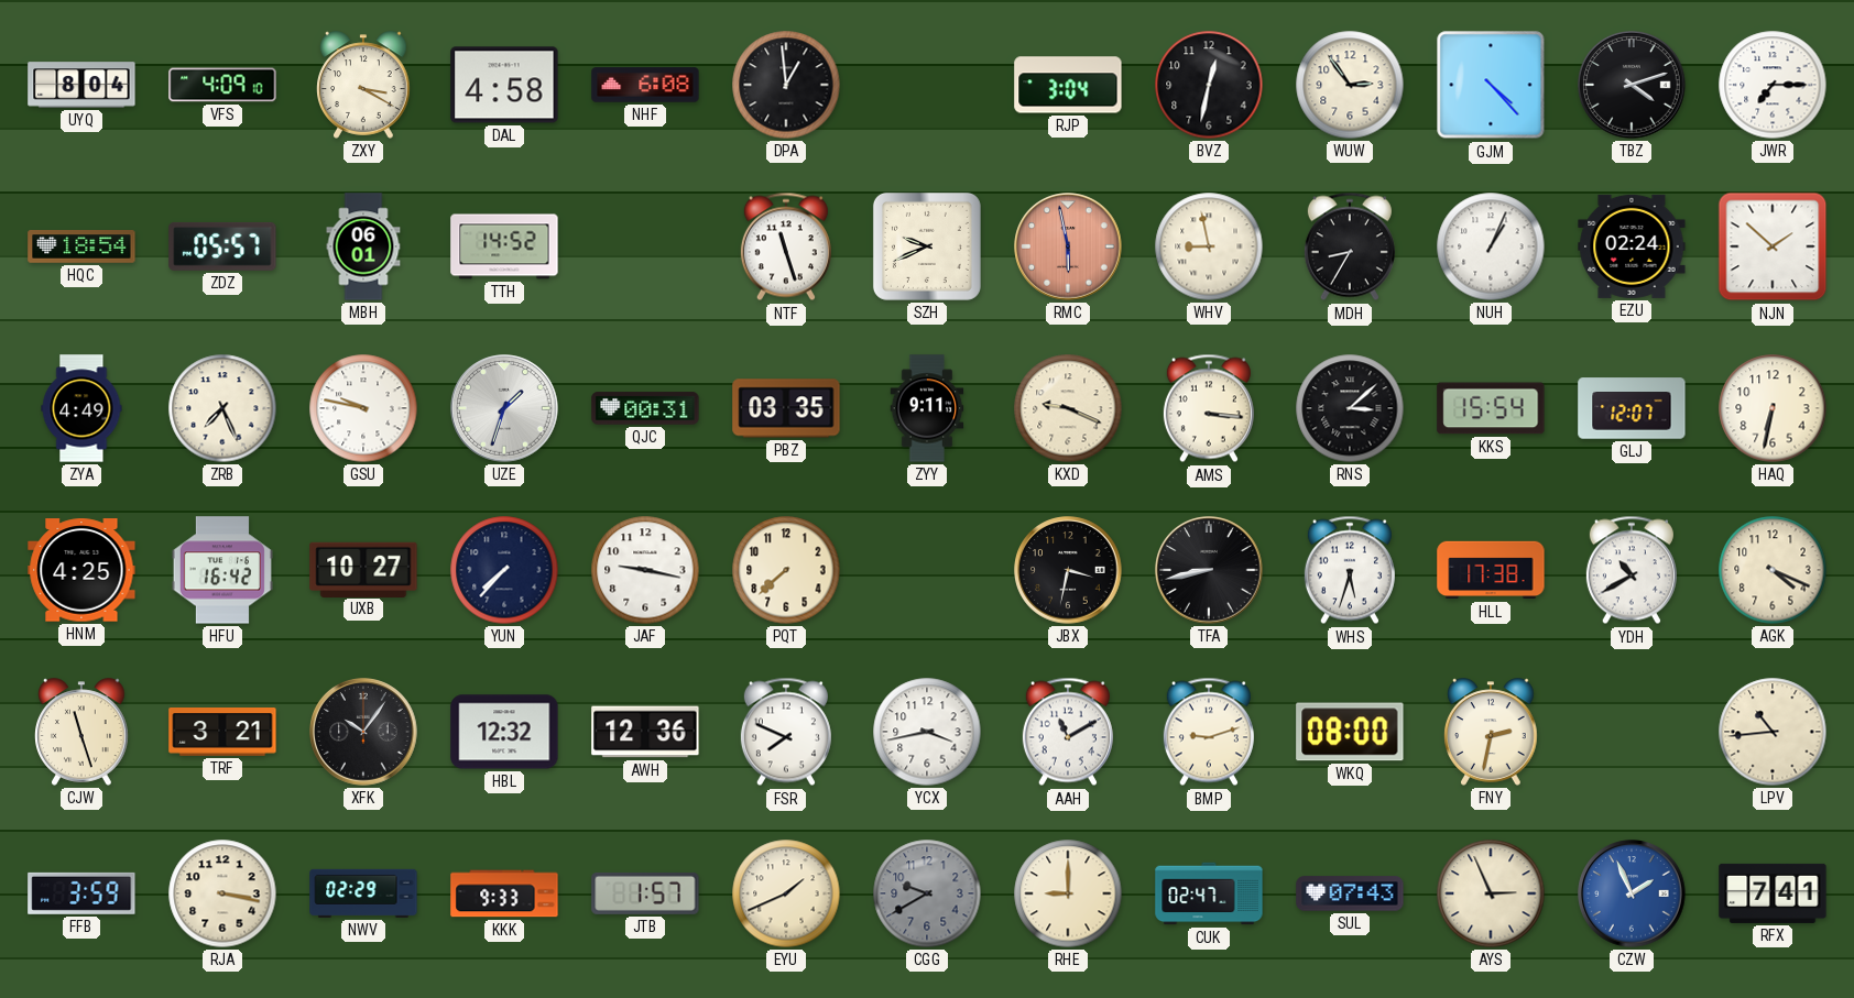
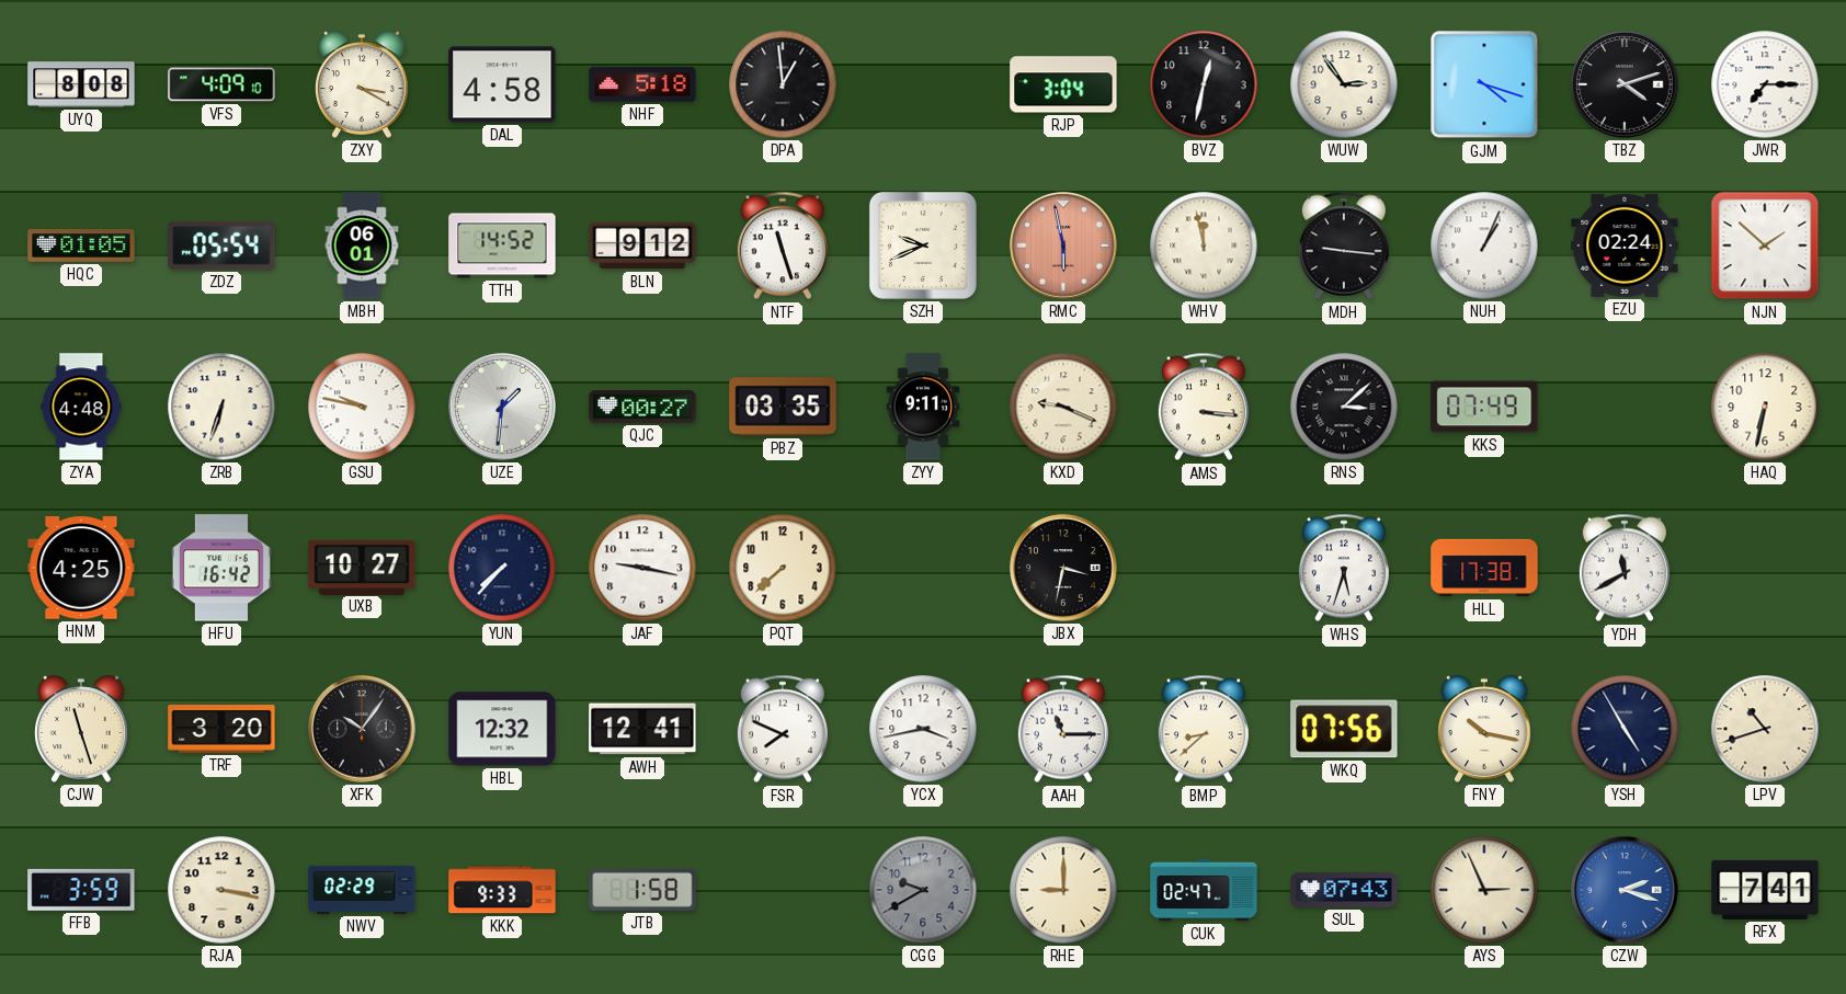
UYQ: 8:04 -> 8:08
NHF: 6:08 -> 5:18
GJM: 4:23 -> 4:18
HQC: 18:54 -> 01:05
ZDZ: 05:57 -> 05:54
BLN: none -> 9:12
WHV: 8:58 -> 11:58
MDH: 8:35 -> 9:16
ZYA: 4:49 -> 4:48
ZRB: 7:26 -> 6:33
UZE: 1:33 -> 1:31
QJC: 00:31 -> 00:27
KKS: 15:54 -> 07:49
GLJ: 12:07 -> none
TFA: 8:43 -> none
YDH: 10:40 -> 11:40
AGK: 4:19 -> none
TRF: 3:21 -> 3:20
AWH: 12:36 -> 12:41
AAH: 11:10 -> 11:15
BMP: 9:12 -> 8:38
WKQ: 08:00 -> 07:56
FNY: 2:32 -> 10:17
YSH: none -> 4:55
LPV: 10:44 -> 10:42
JTB: 1:57 -> 1:58
EYU: 1:41 -> none
CZW: 1:56 -> 2:18
